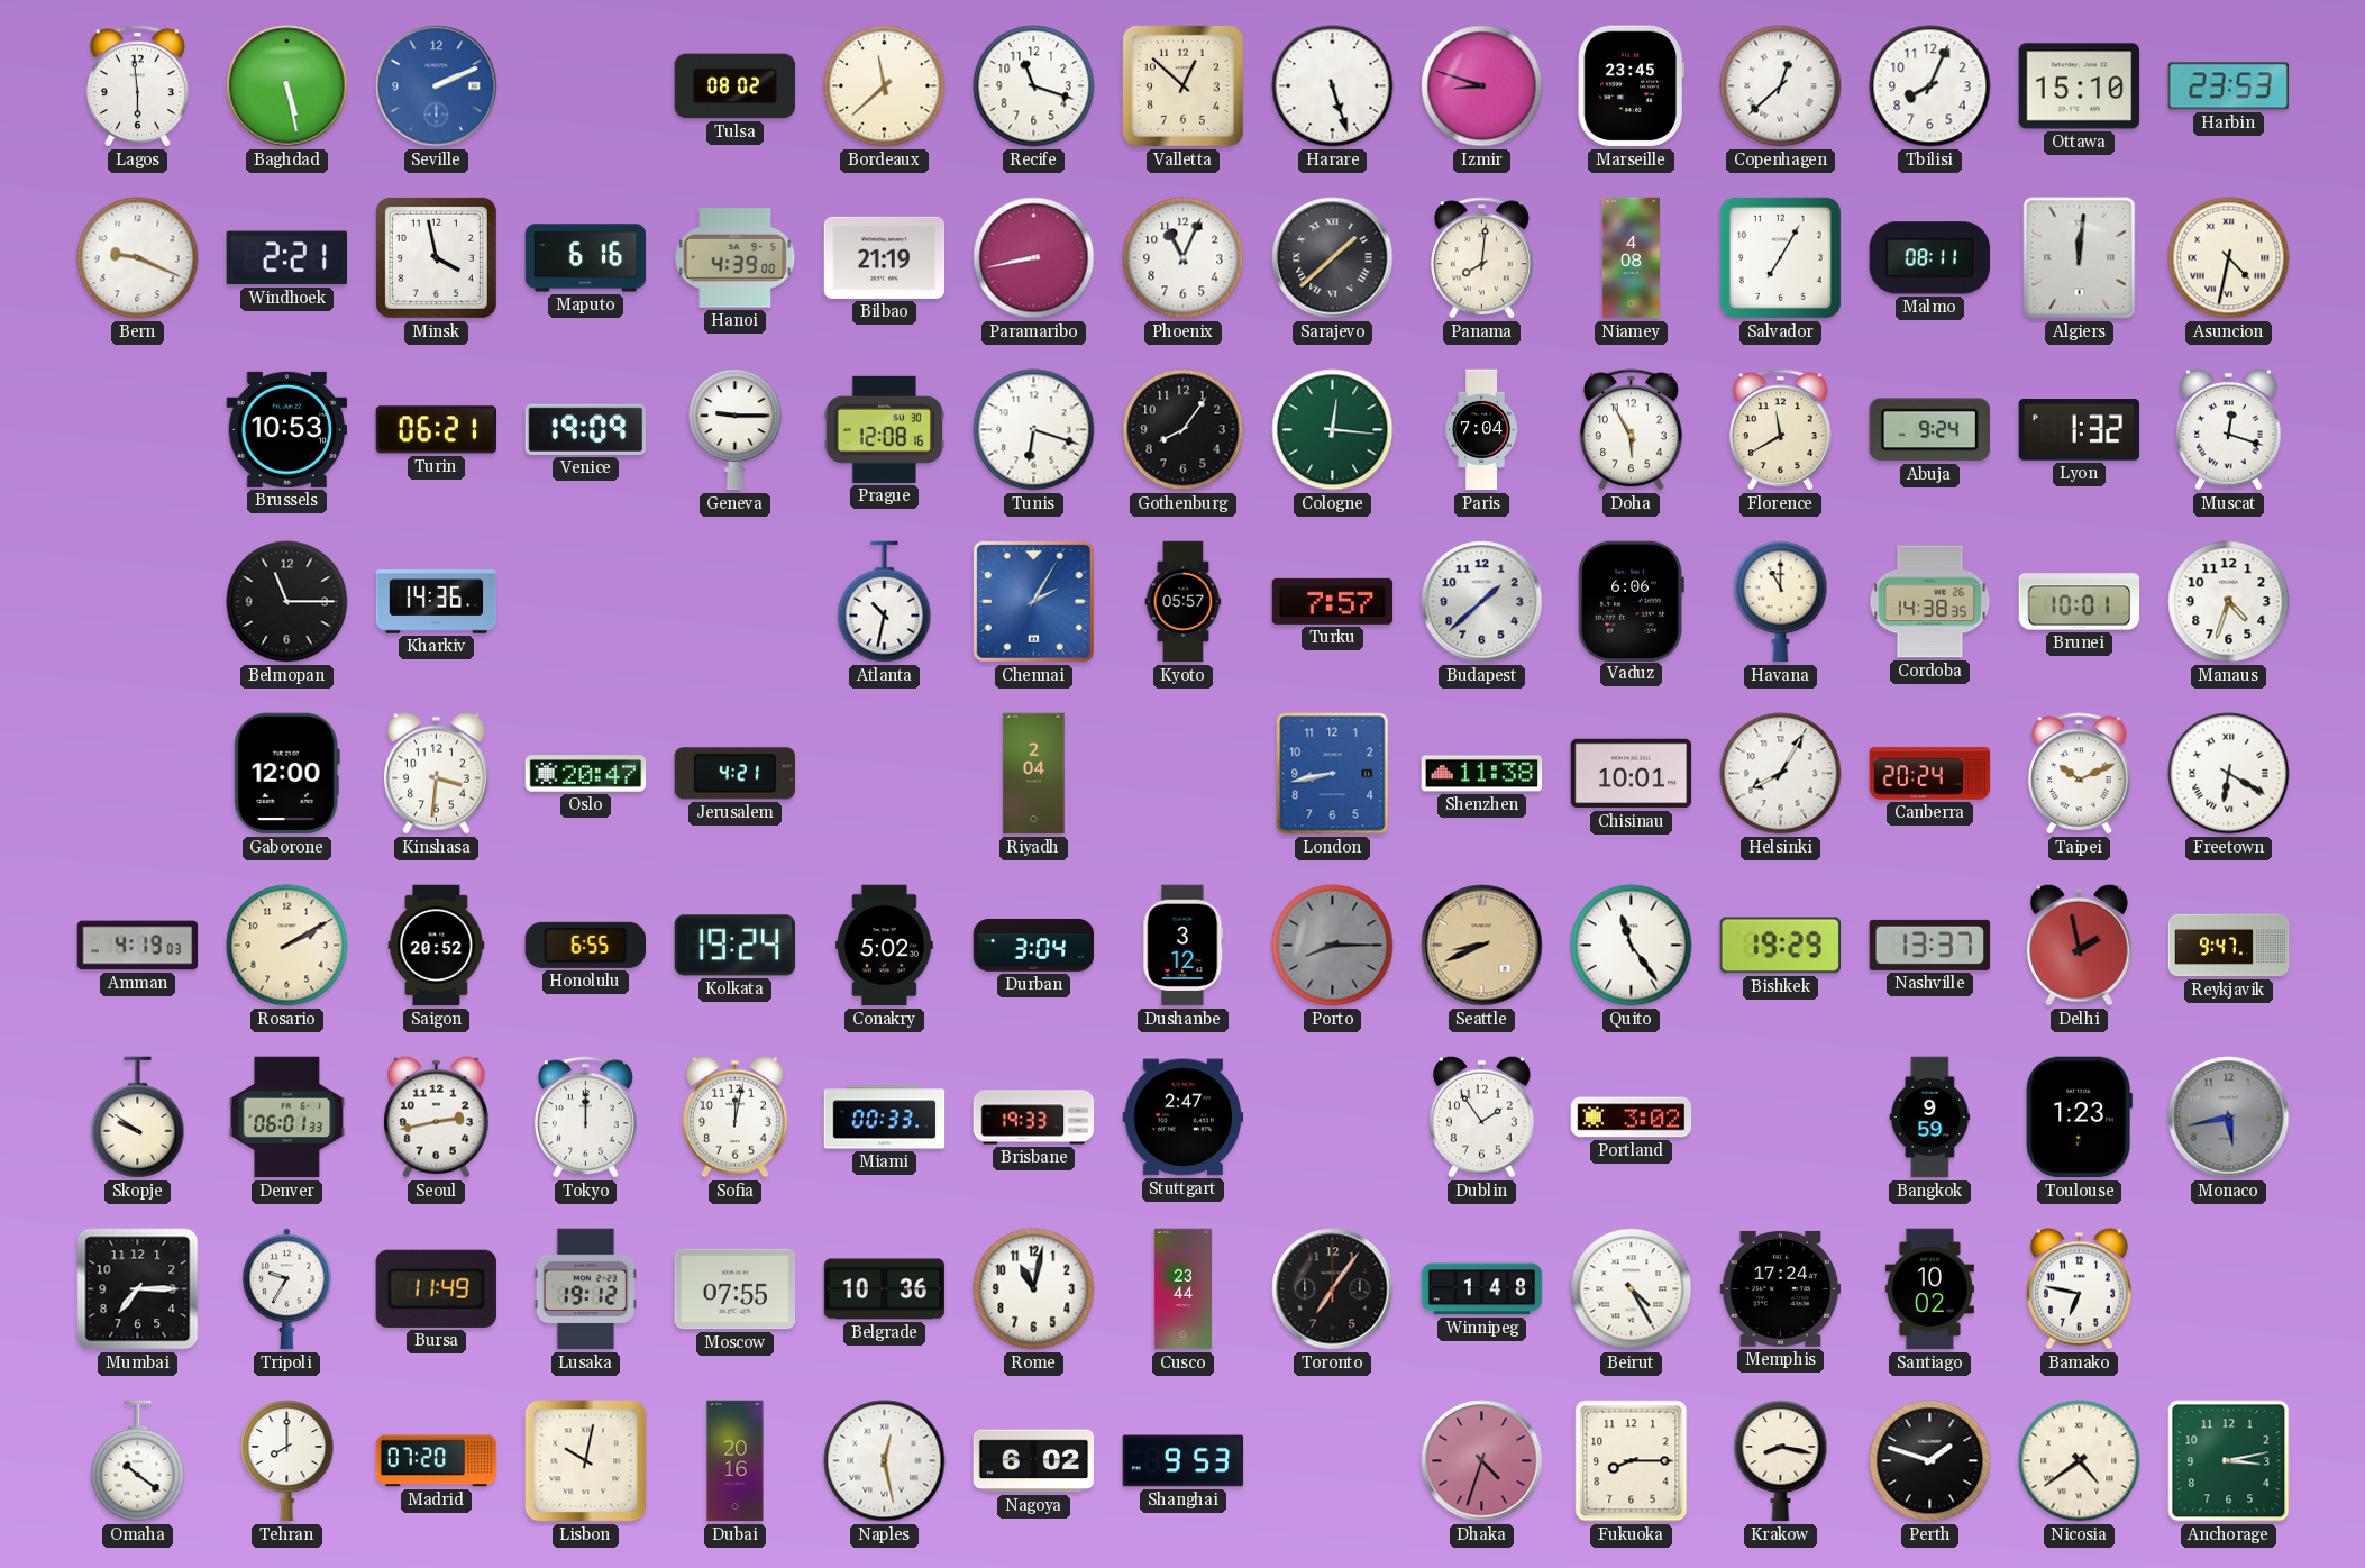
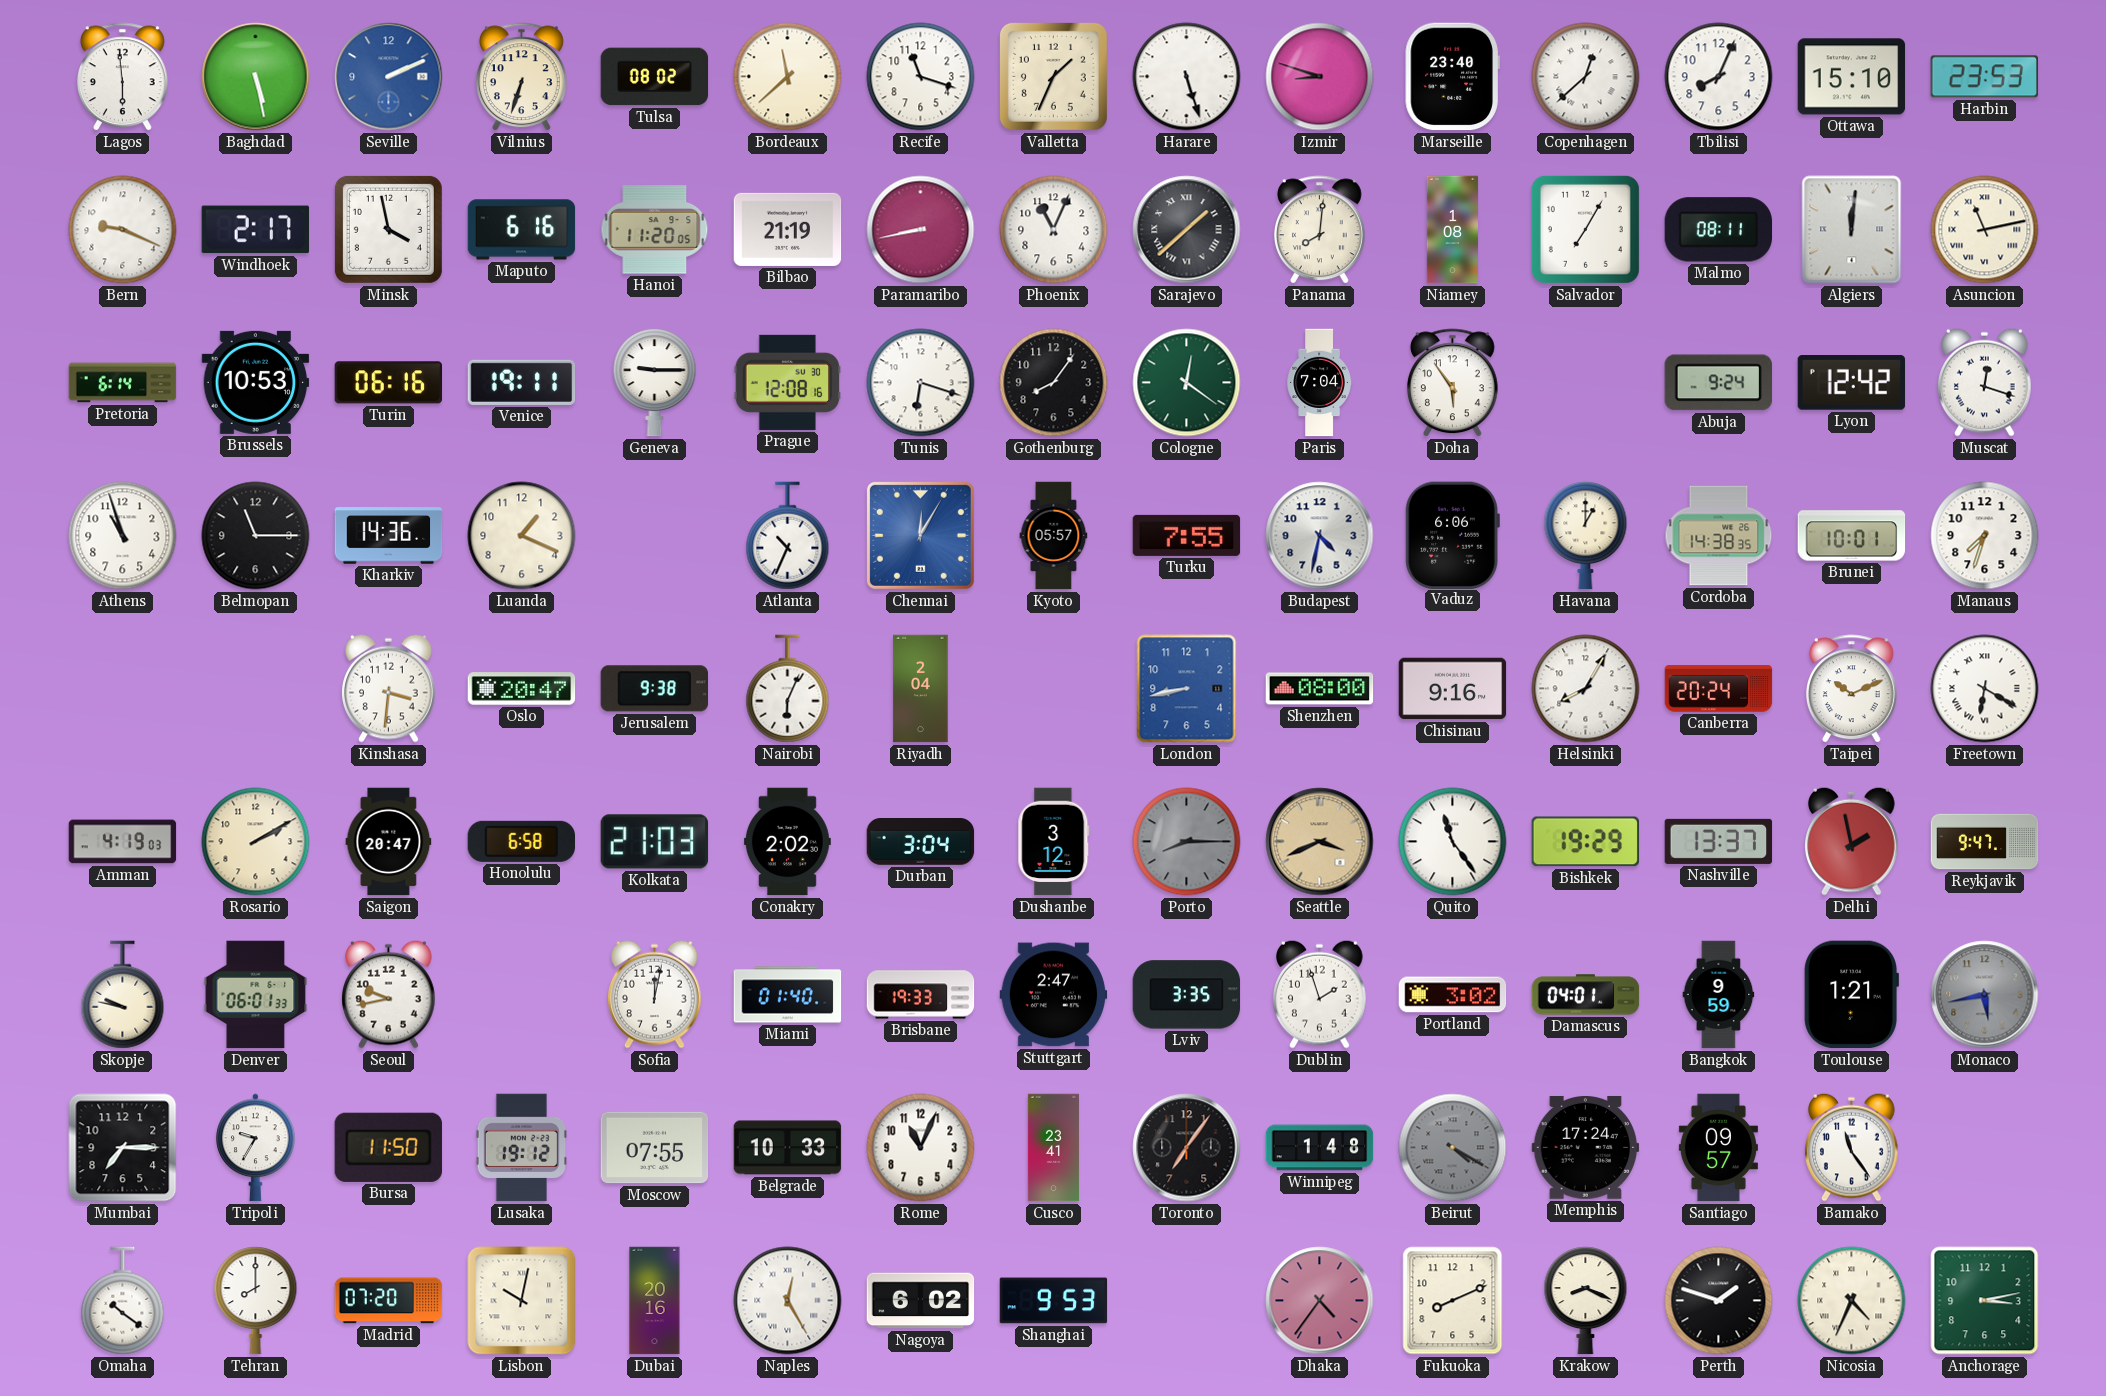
Vilnius: none -> 6:33
Valletta: 12:52 -> 1:34
Marseille: 23:45 -> 23:40
Windhoek: 2:21 -> 2:17
Hanoi: 4:39 -> 11:20
Niamey: 4:08 -> 1:08
Asuncion: 4:32 -> 11:13
Pretoria: none -> 6:14
Turin: 06:21 -> 06:16
Venice: 19:09 -> 19:11
Cologne: 12:16 -> 12:21
Doha: 5:55 -> 5:54
Florence: 11:40 -> none
Lyon: 1:32 -> 12:42
Athens: none -> 10:57
Luanda: none -> 1:19
Atlanta: 10:32 -> 10:34
Chennai: 2:05 -> 12:05
Turku: 7:57 -> 7:55
Budapest: 1:38 -> 4:32
Havana: 11:00 -> 1:00
Manaus: 4:33 -> 7:33
Gaborone: 12:00 -> none
Jerusalem: 4:21 -> 9:38
Nairobi: none -> 6:04
Shenzhen: 11:38 -> 08:00
Chisinau: 10:01 -> 9:16
Saigon: 20:52 -> 20:47
Honolulu: 6:55 -> 6:58
Kolkata: 19:24 -> 21:03
Conakry: 5:02 -> 2:02
Seattle: 8:41 -> 3:41
Skopje: 9:51 -> 9:47
Seoul: 2:43 -> 9:43
Tokyo: 12:00 -> none
Miami: 00:33 -> 01:40
Lviv: none -> 3:35
Dublin: 1:54 -> 1:57
Damascus: none -> 04:01
Toulouse: 1:23 -> 1:21
Bursa: 11:49 -> 11:50
Belgrade: 10:36 -> 10:33
Rome: 11:02 -> 11:04
Cusco: 23:44 -> 23:41
Beirut: 4:25 -> 4:20
Beirut dial: white -> grey
Santiago: 10:02 -> 09:57
Bamako: 6:47 -> 11:24
Naples: 12:28 -> 12:25
Dhaka: 4:33 -> 4:36
Fukuoka: 8:15 -> 8:11
Krakow: 8:17 -> 8:19
Nicosia: 4:39 -> 4:34
